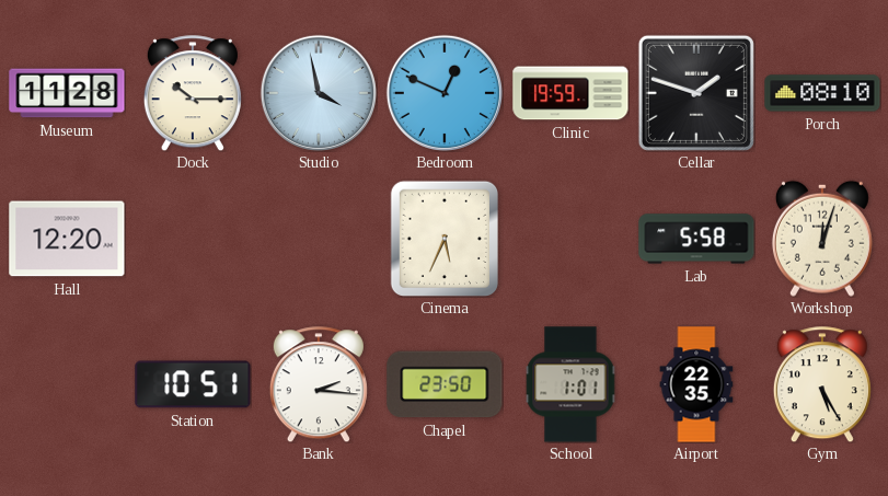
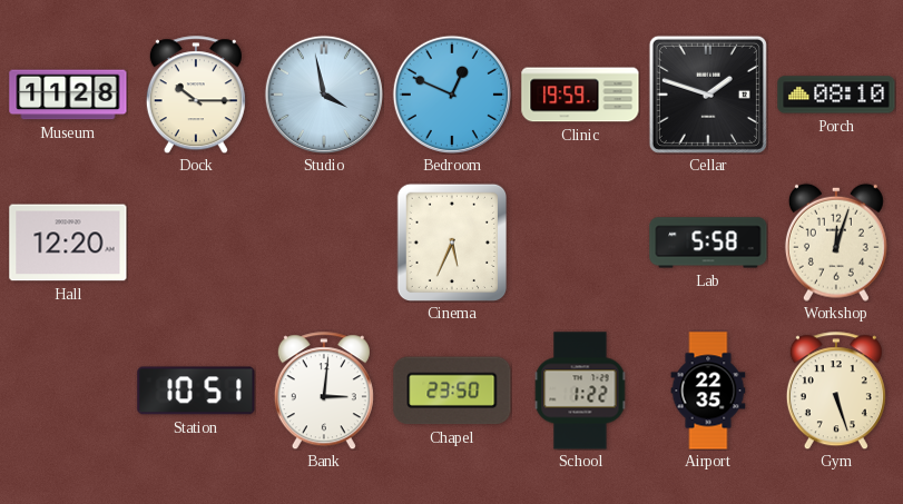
Bank: 2:16 -> 3:01
School: 1:01 -> 1:22
Gym: 5:25 -> 5:27
